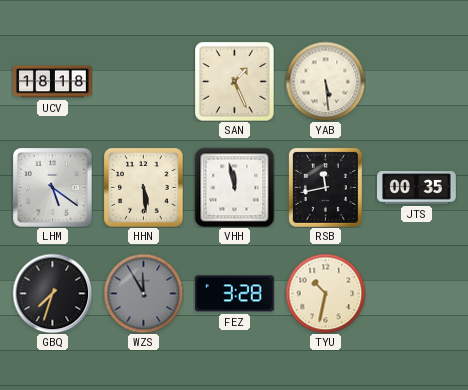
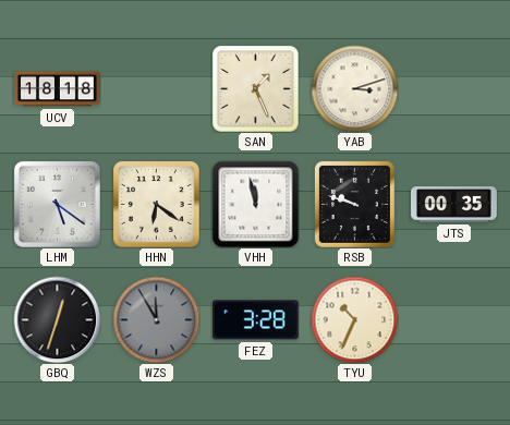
YAB: 5:29 -> 3:12
HHN: 5:29 -> 6:21
RSB: 11:43 -> 9:48
GBQ: 7:33 -> 12:33
TYU: 10:32 -> 10:34
